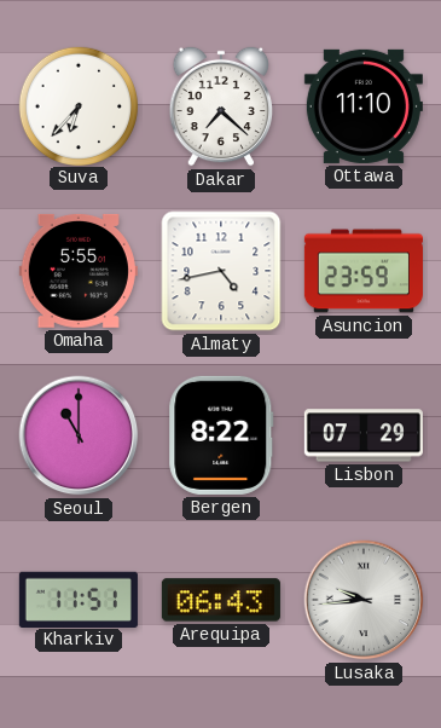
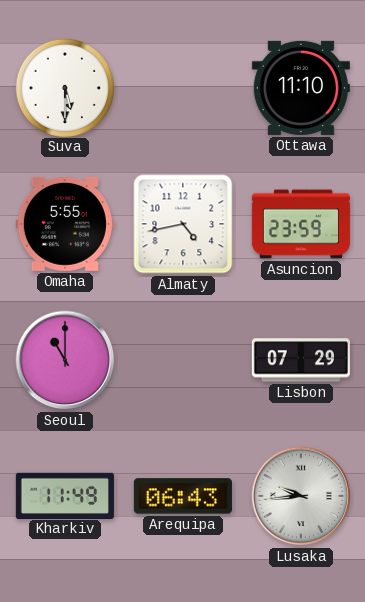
Suva: 6:37 -> 5:30
Dakar: 7:22 -> none
Bergen: 8:22 -> none
Kharkiv: 11:51 -> 11:49
